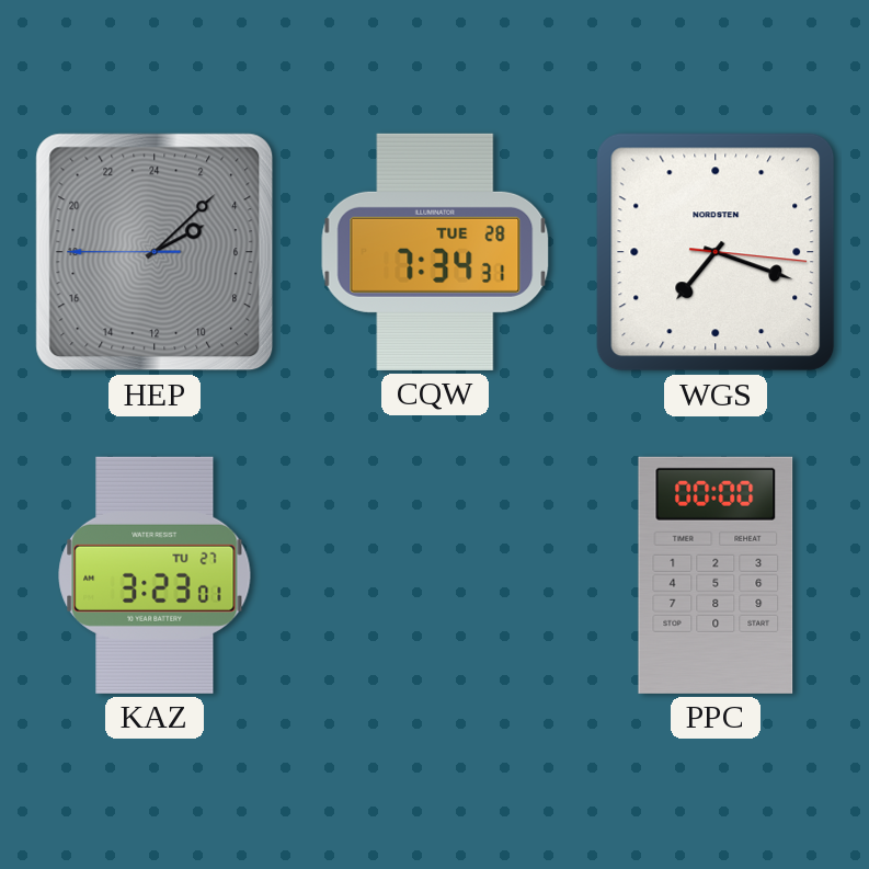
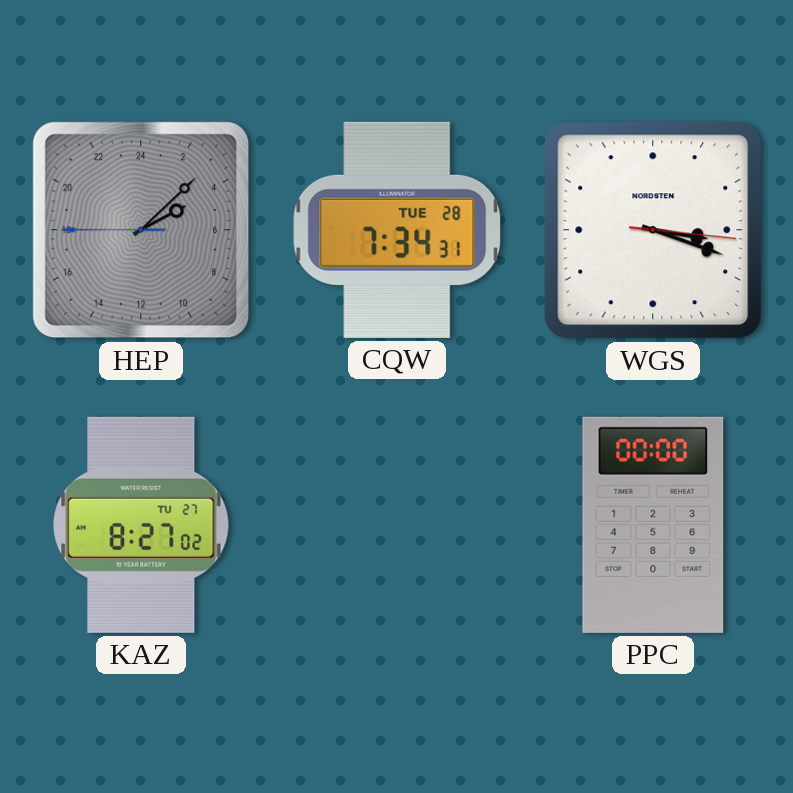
WGS: 7:18 -> 3:18
KAZ: 3:23 -> 8:27
